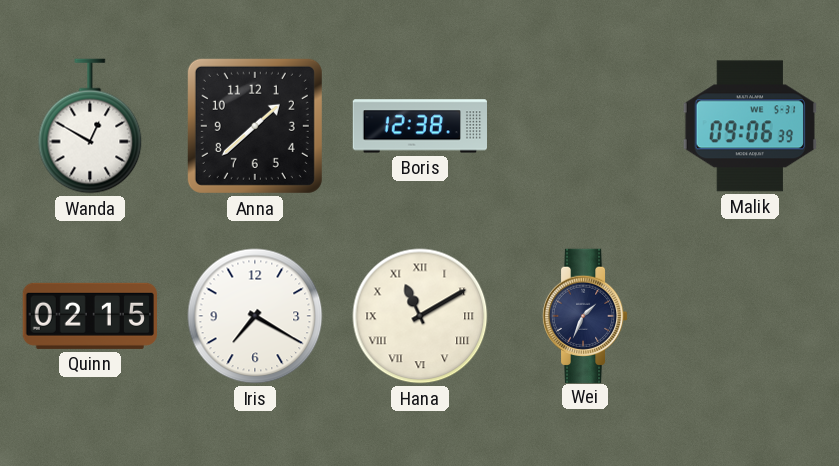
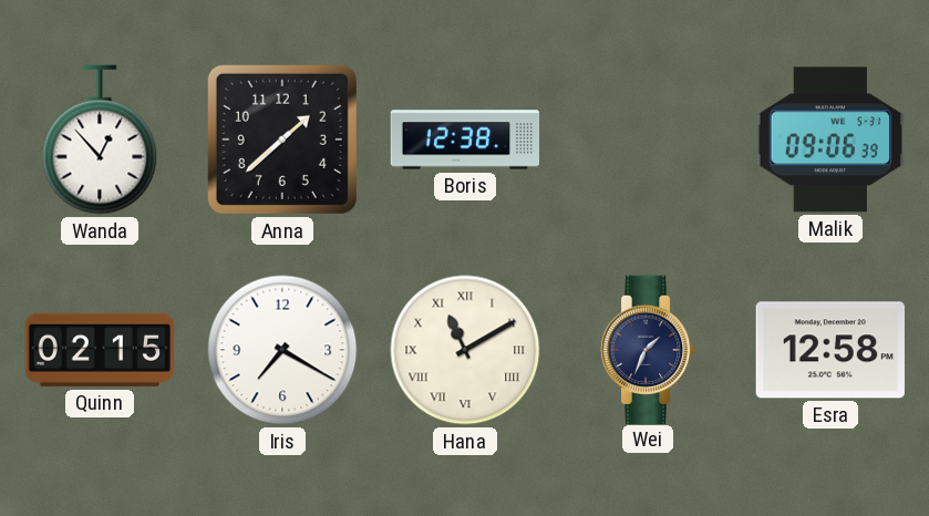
Wanda: 12:50 -> 12:53
Esra: none -> 12:58
